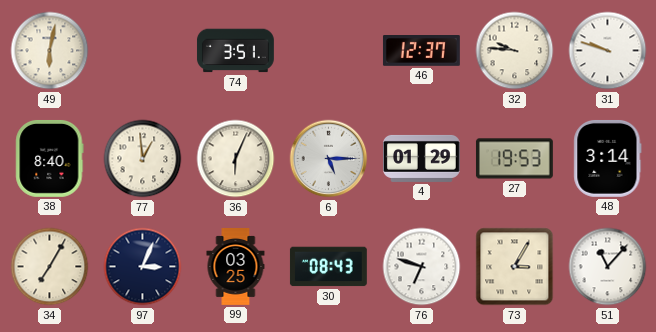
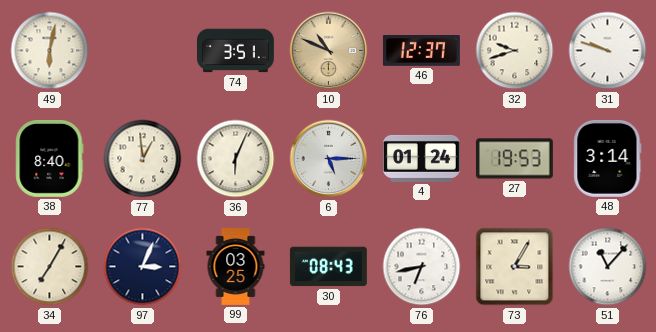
10: none -> 10:49
32: 9:46 -> 9:42
4: 01:29 -> 01:24
76: 6:48 -> 6:43
